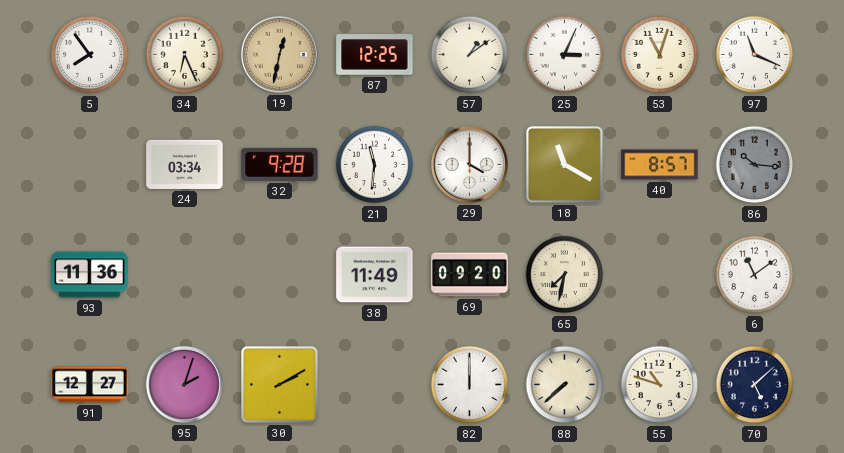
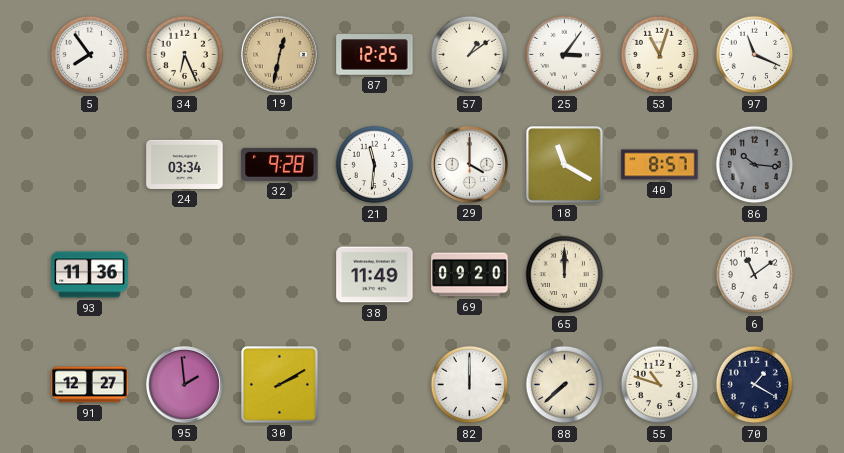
25: 3:04 -> 3:06
65: 7:32 -> 12:00
95: 2:03 -> 1:59
70: 5:08 -> 1:20
